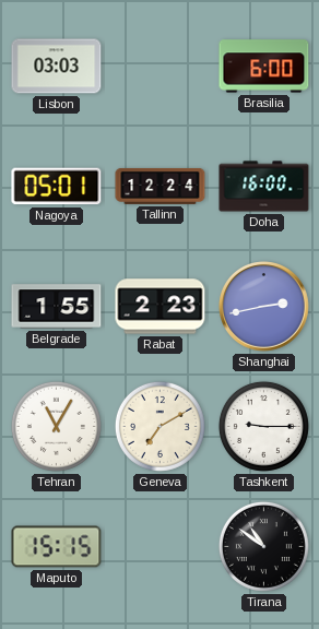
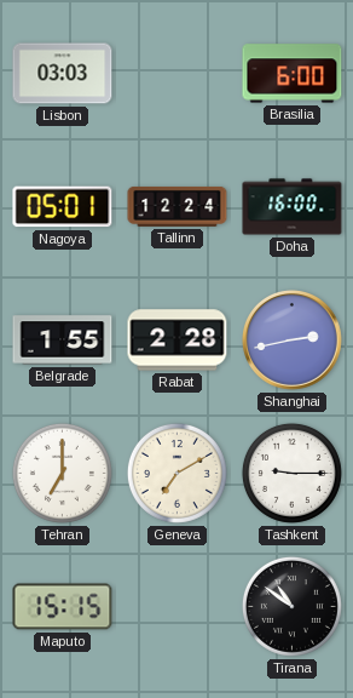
Rabat: 2:23 -> 2:28
Tehran: 11:05 -> 7:00
